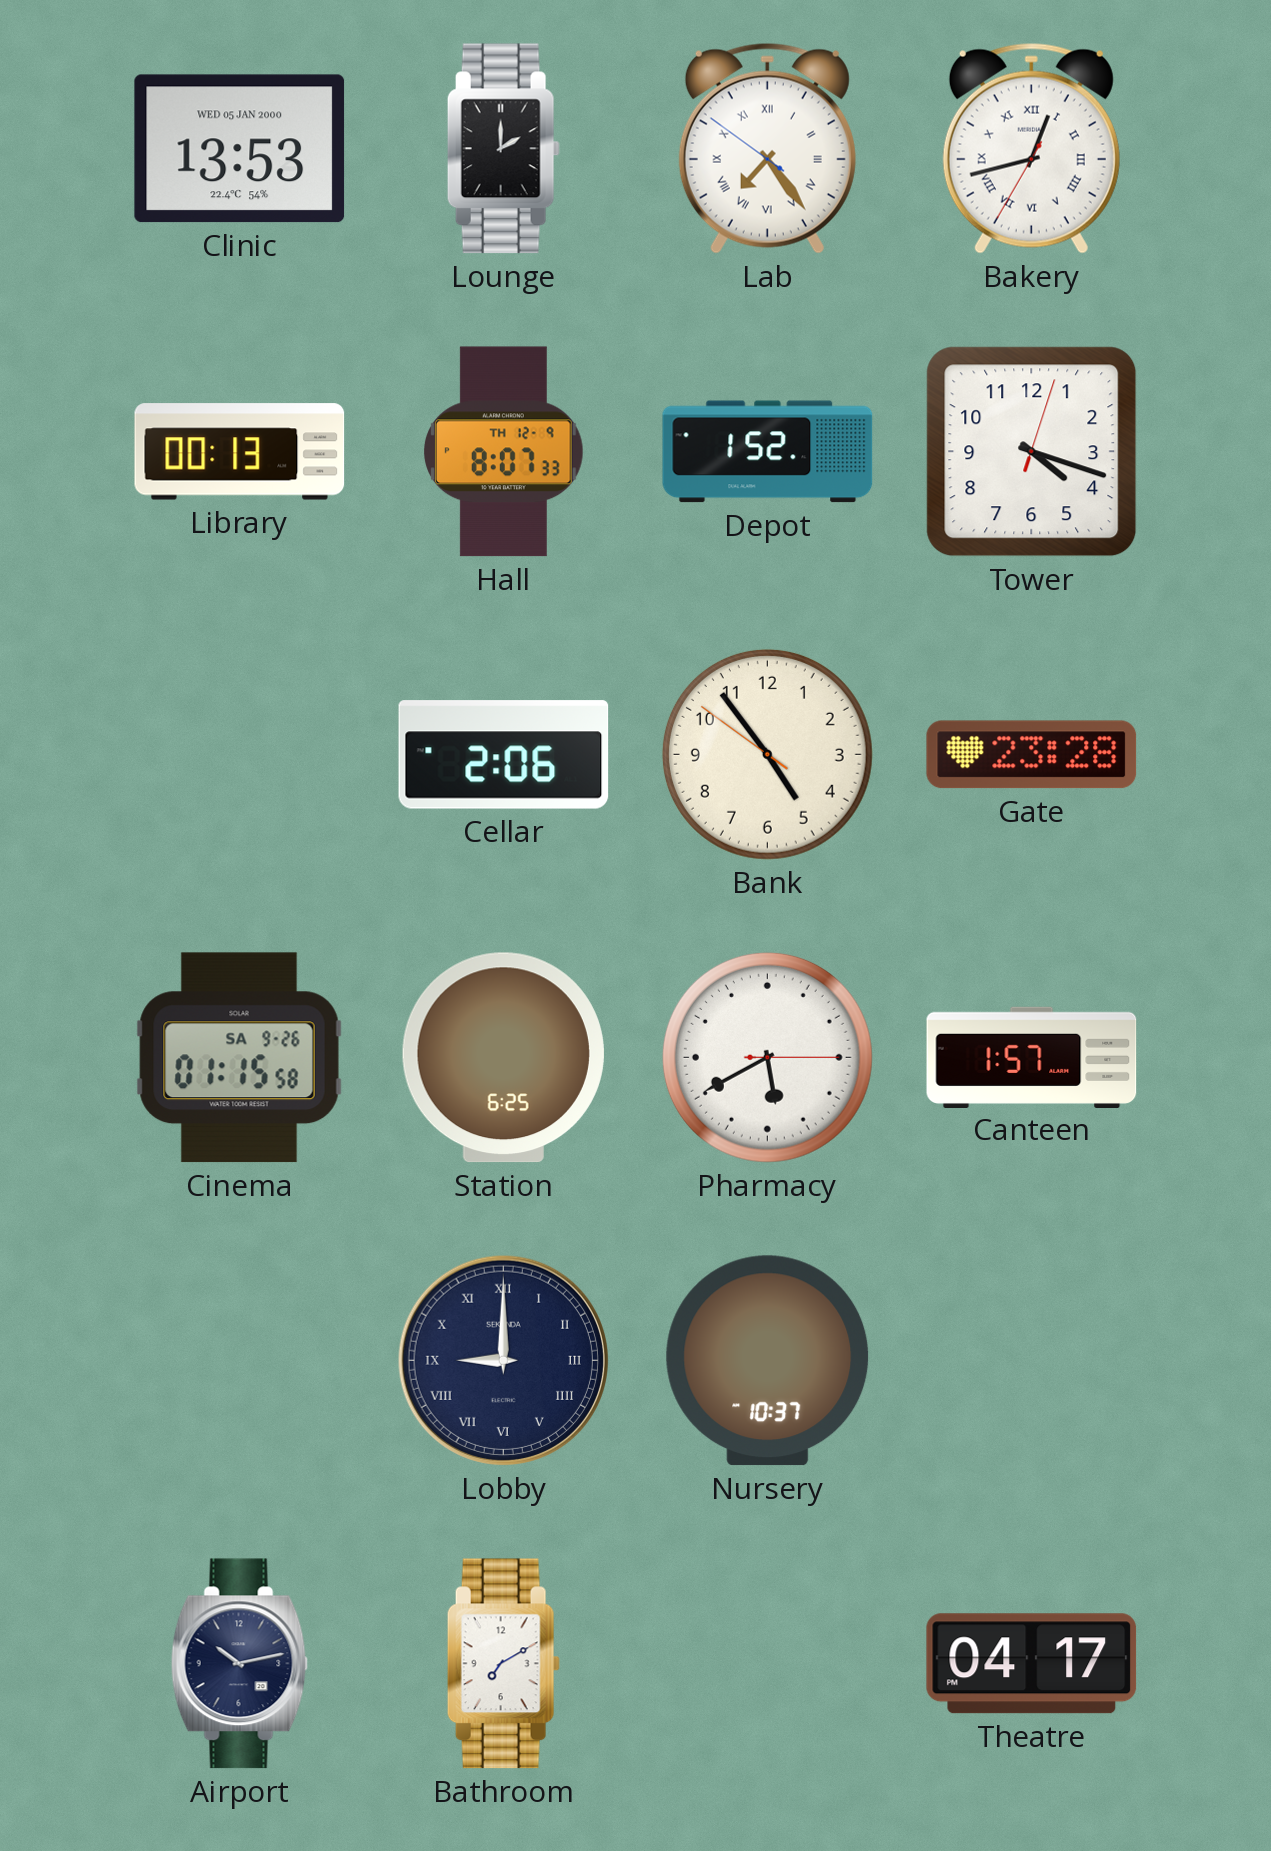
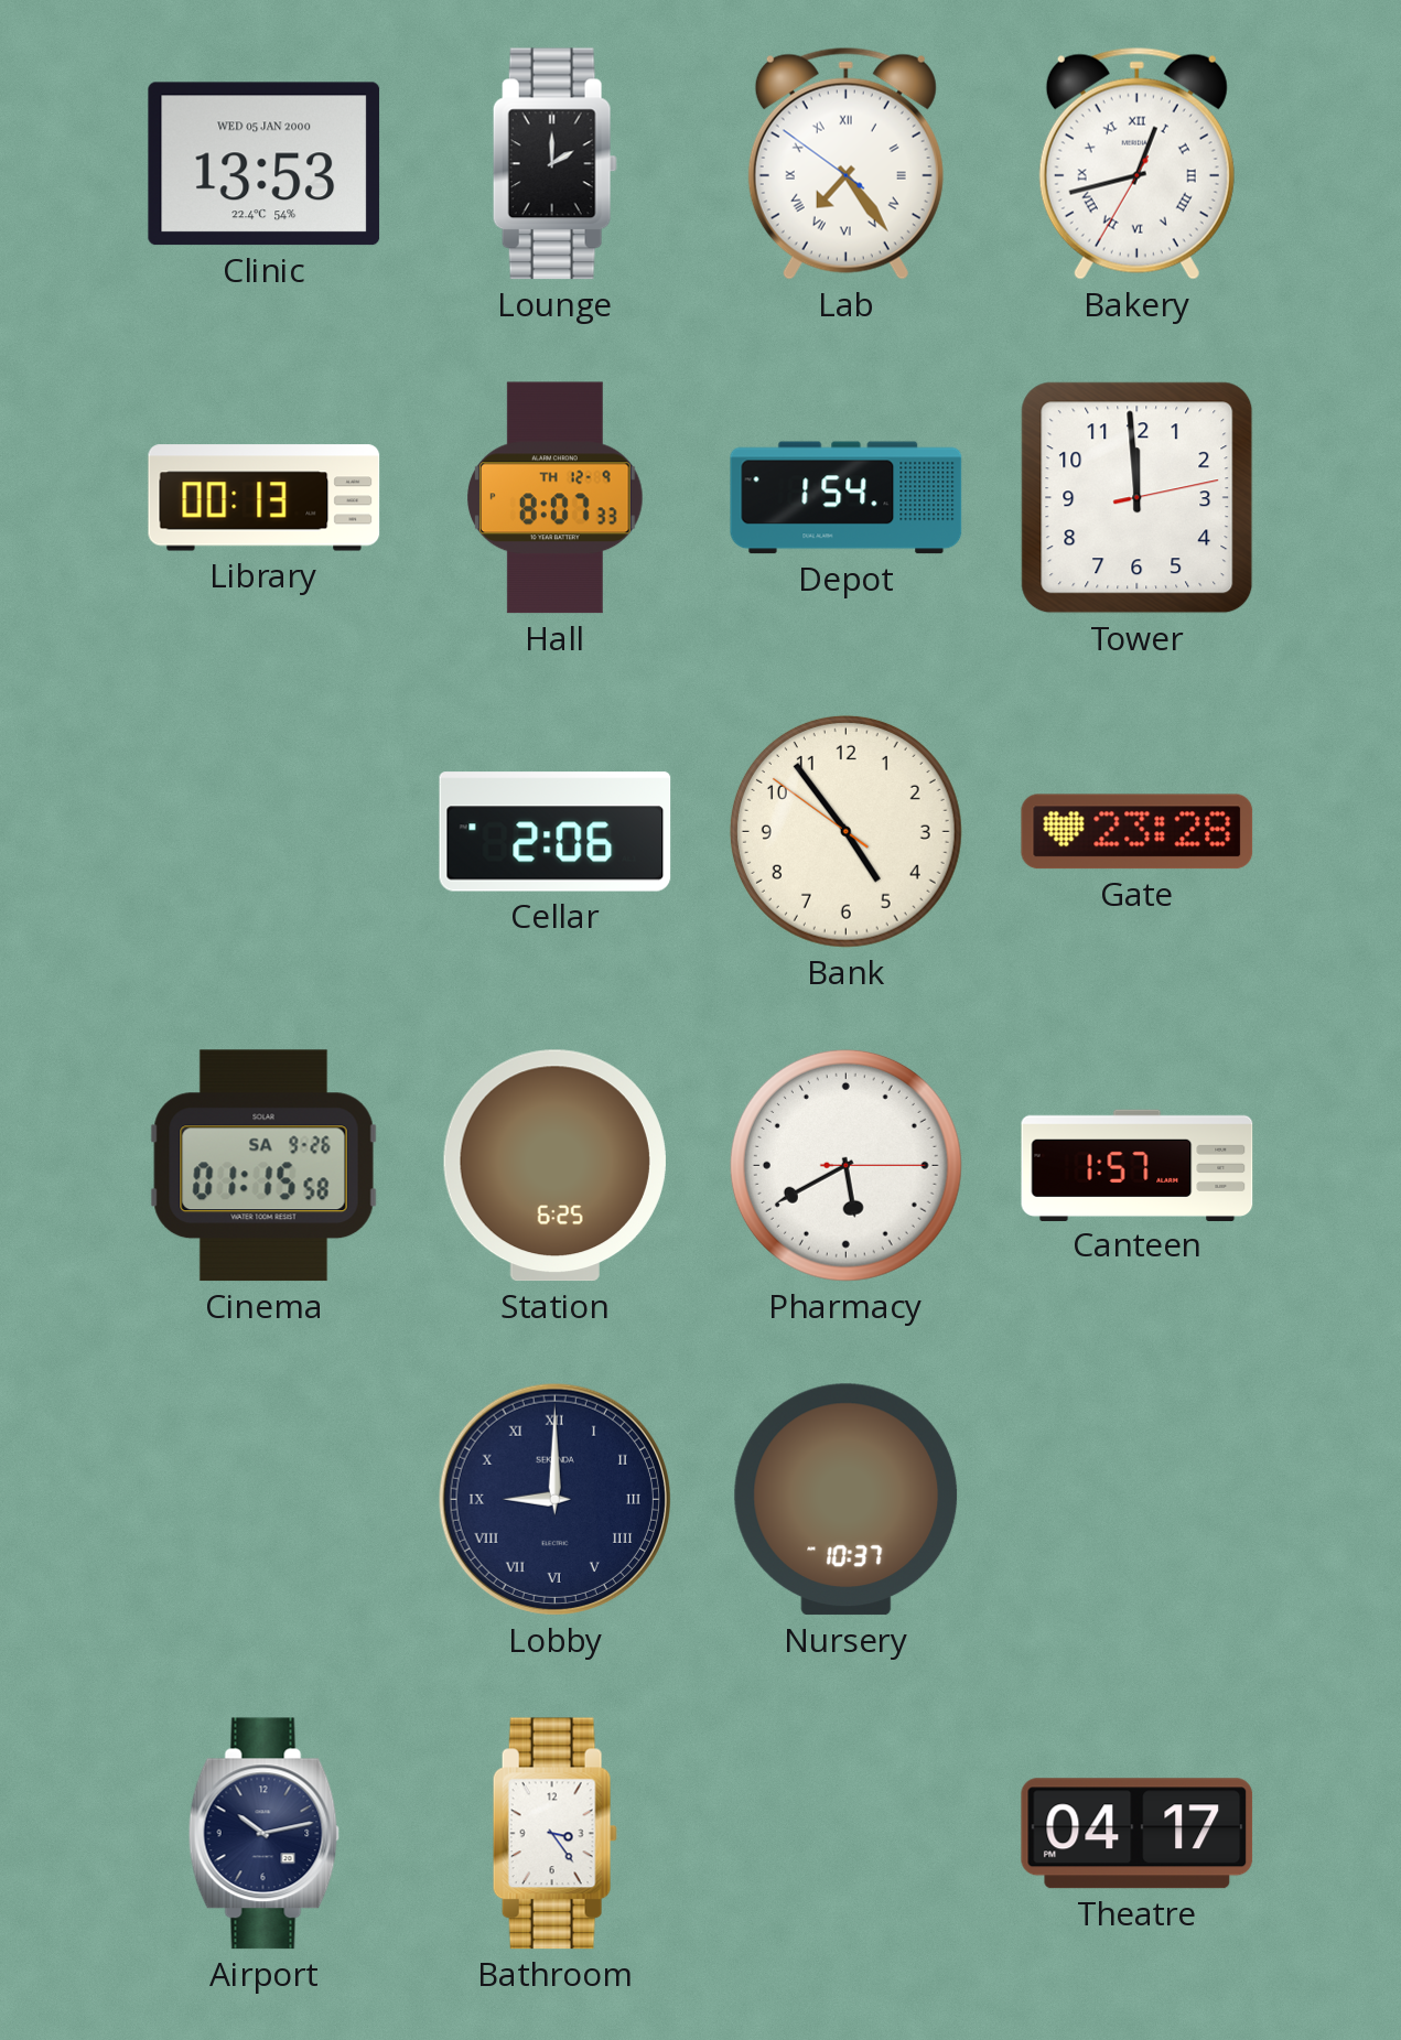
Depot: 1:52 -> 1:54
Tower: 4:18 -> 11:59
Bathroom: 7:10 -> 3:24
